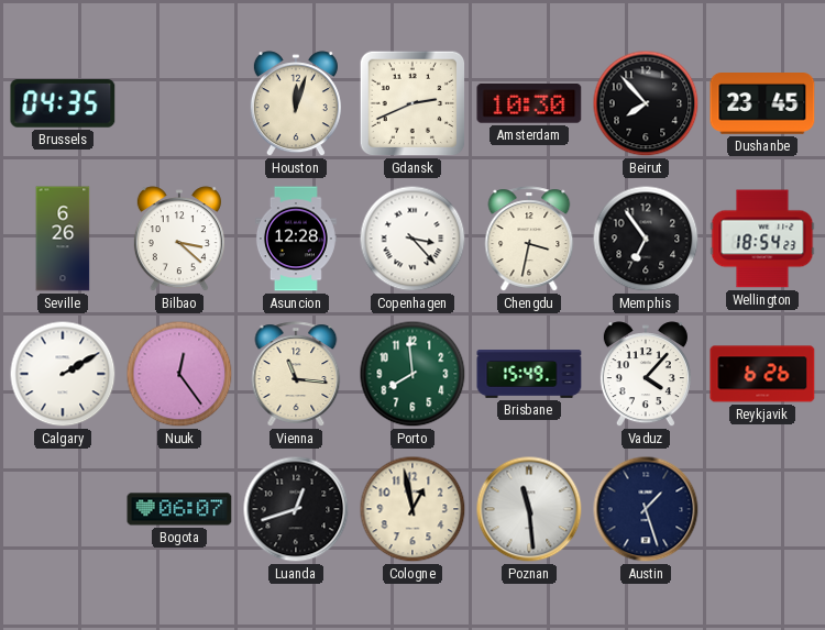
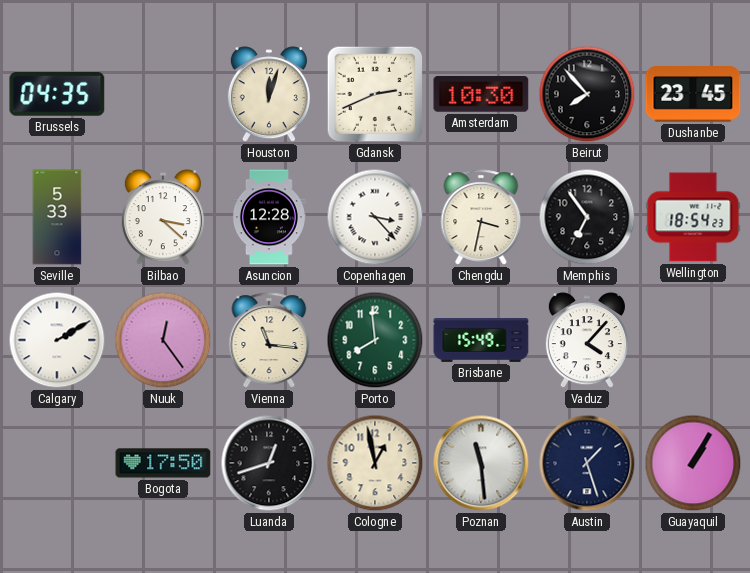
Seville: 6:26 -> 5:33
Reykjavik: 6:26 -> none
Bogota: 06:07 -> 17:50
Guayaquil: none -> 1:05
